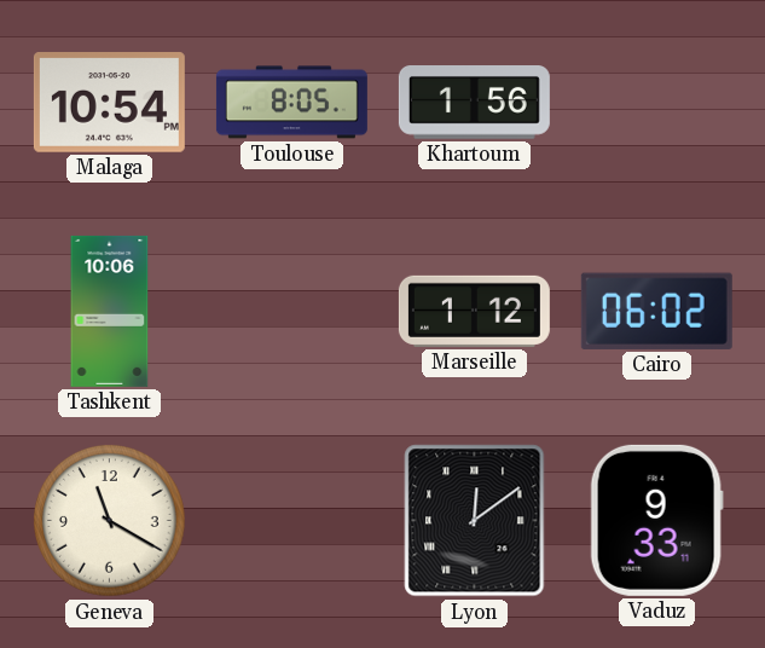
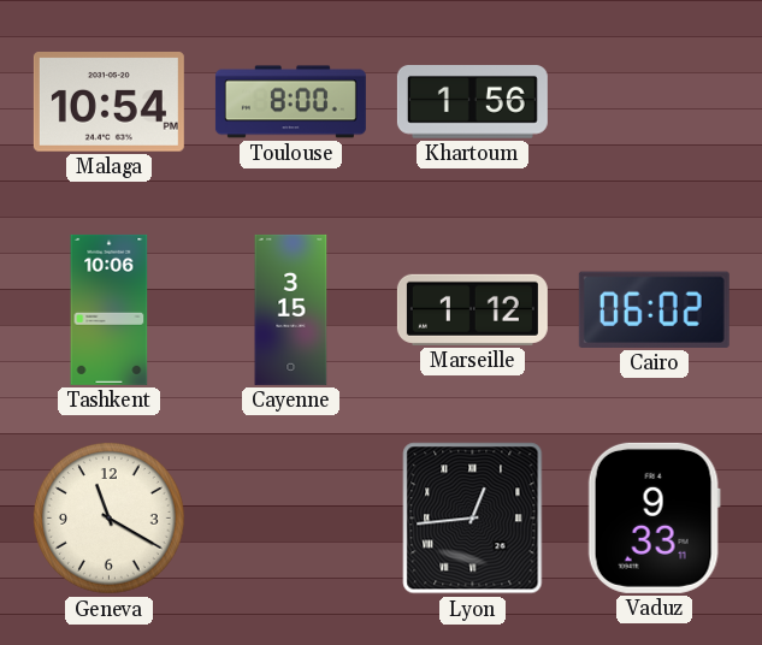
Toulouse: 8:05 -> 8:00
Cayenne: none -> 3:15
Lyon: 12:09 -> 12:44
